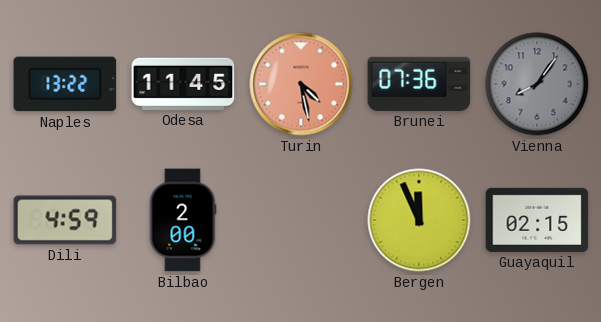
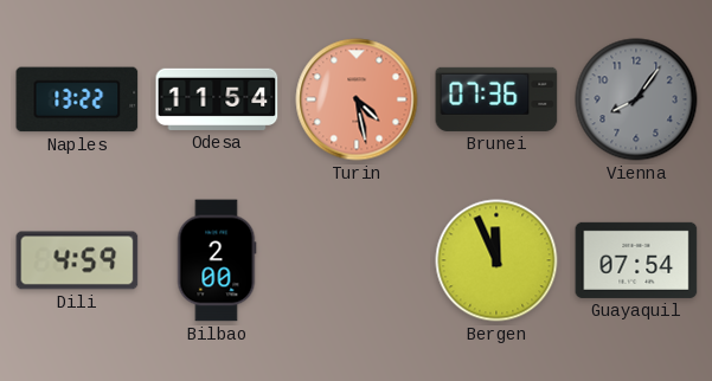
Odesa: 11:45 -> 11:54
Guayaquil: 02:15 -> 07:54
